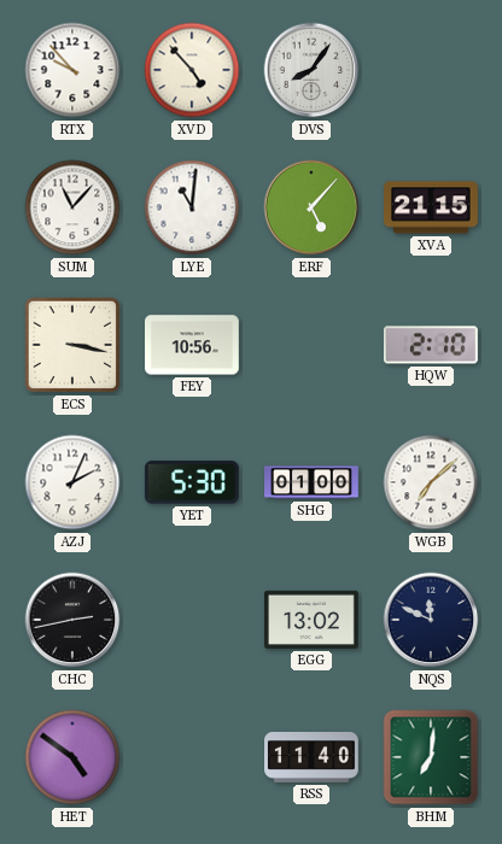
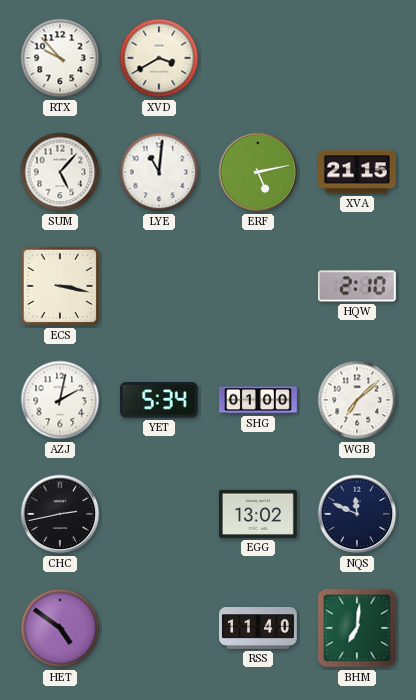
XVD: 4:53 -> 3:40
DVS: 8:06 -> none
SUM: 11:07 -> 5:07
ERF: 5:07 -> 5:13
FEY: 10:56 -> none
AZJ: 2:04 -> 2:02
YET: 5:30 -> 5:34
